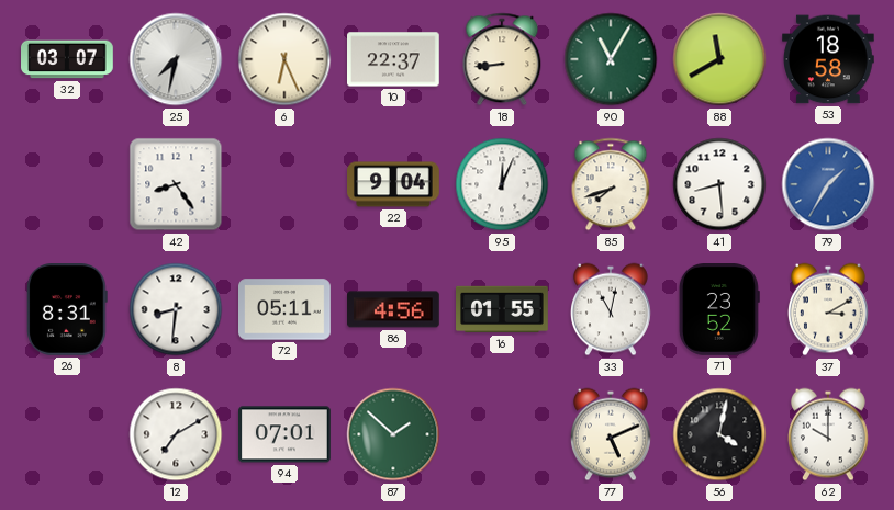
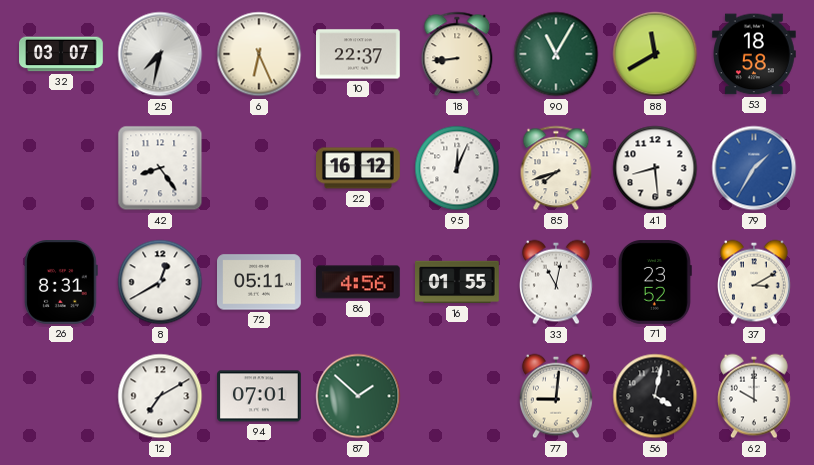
22: 9:04 -> 16:12
8: 8:31 -> 12:40
77: 5:11 -> 9:01
